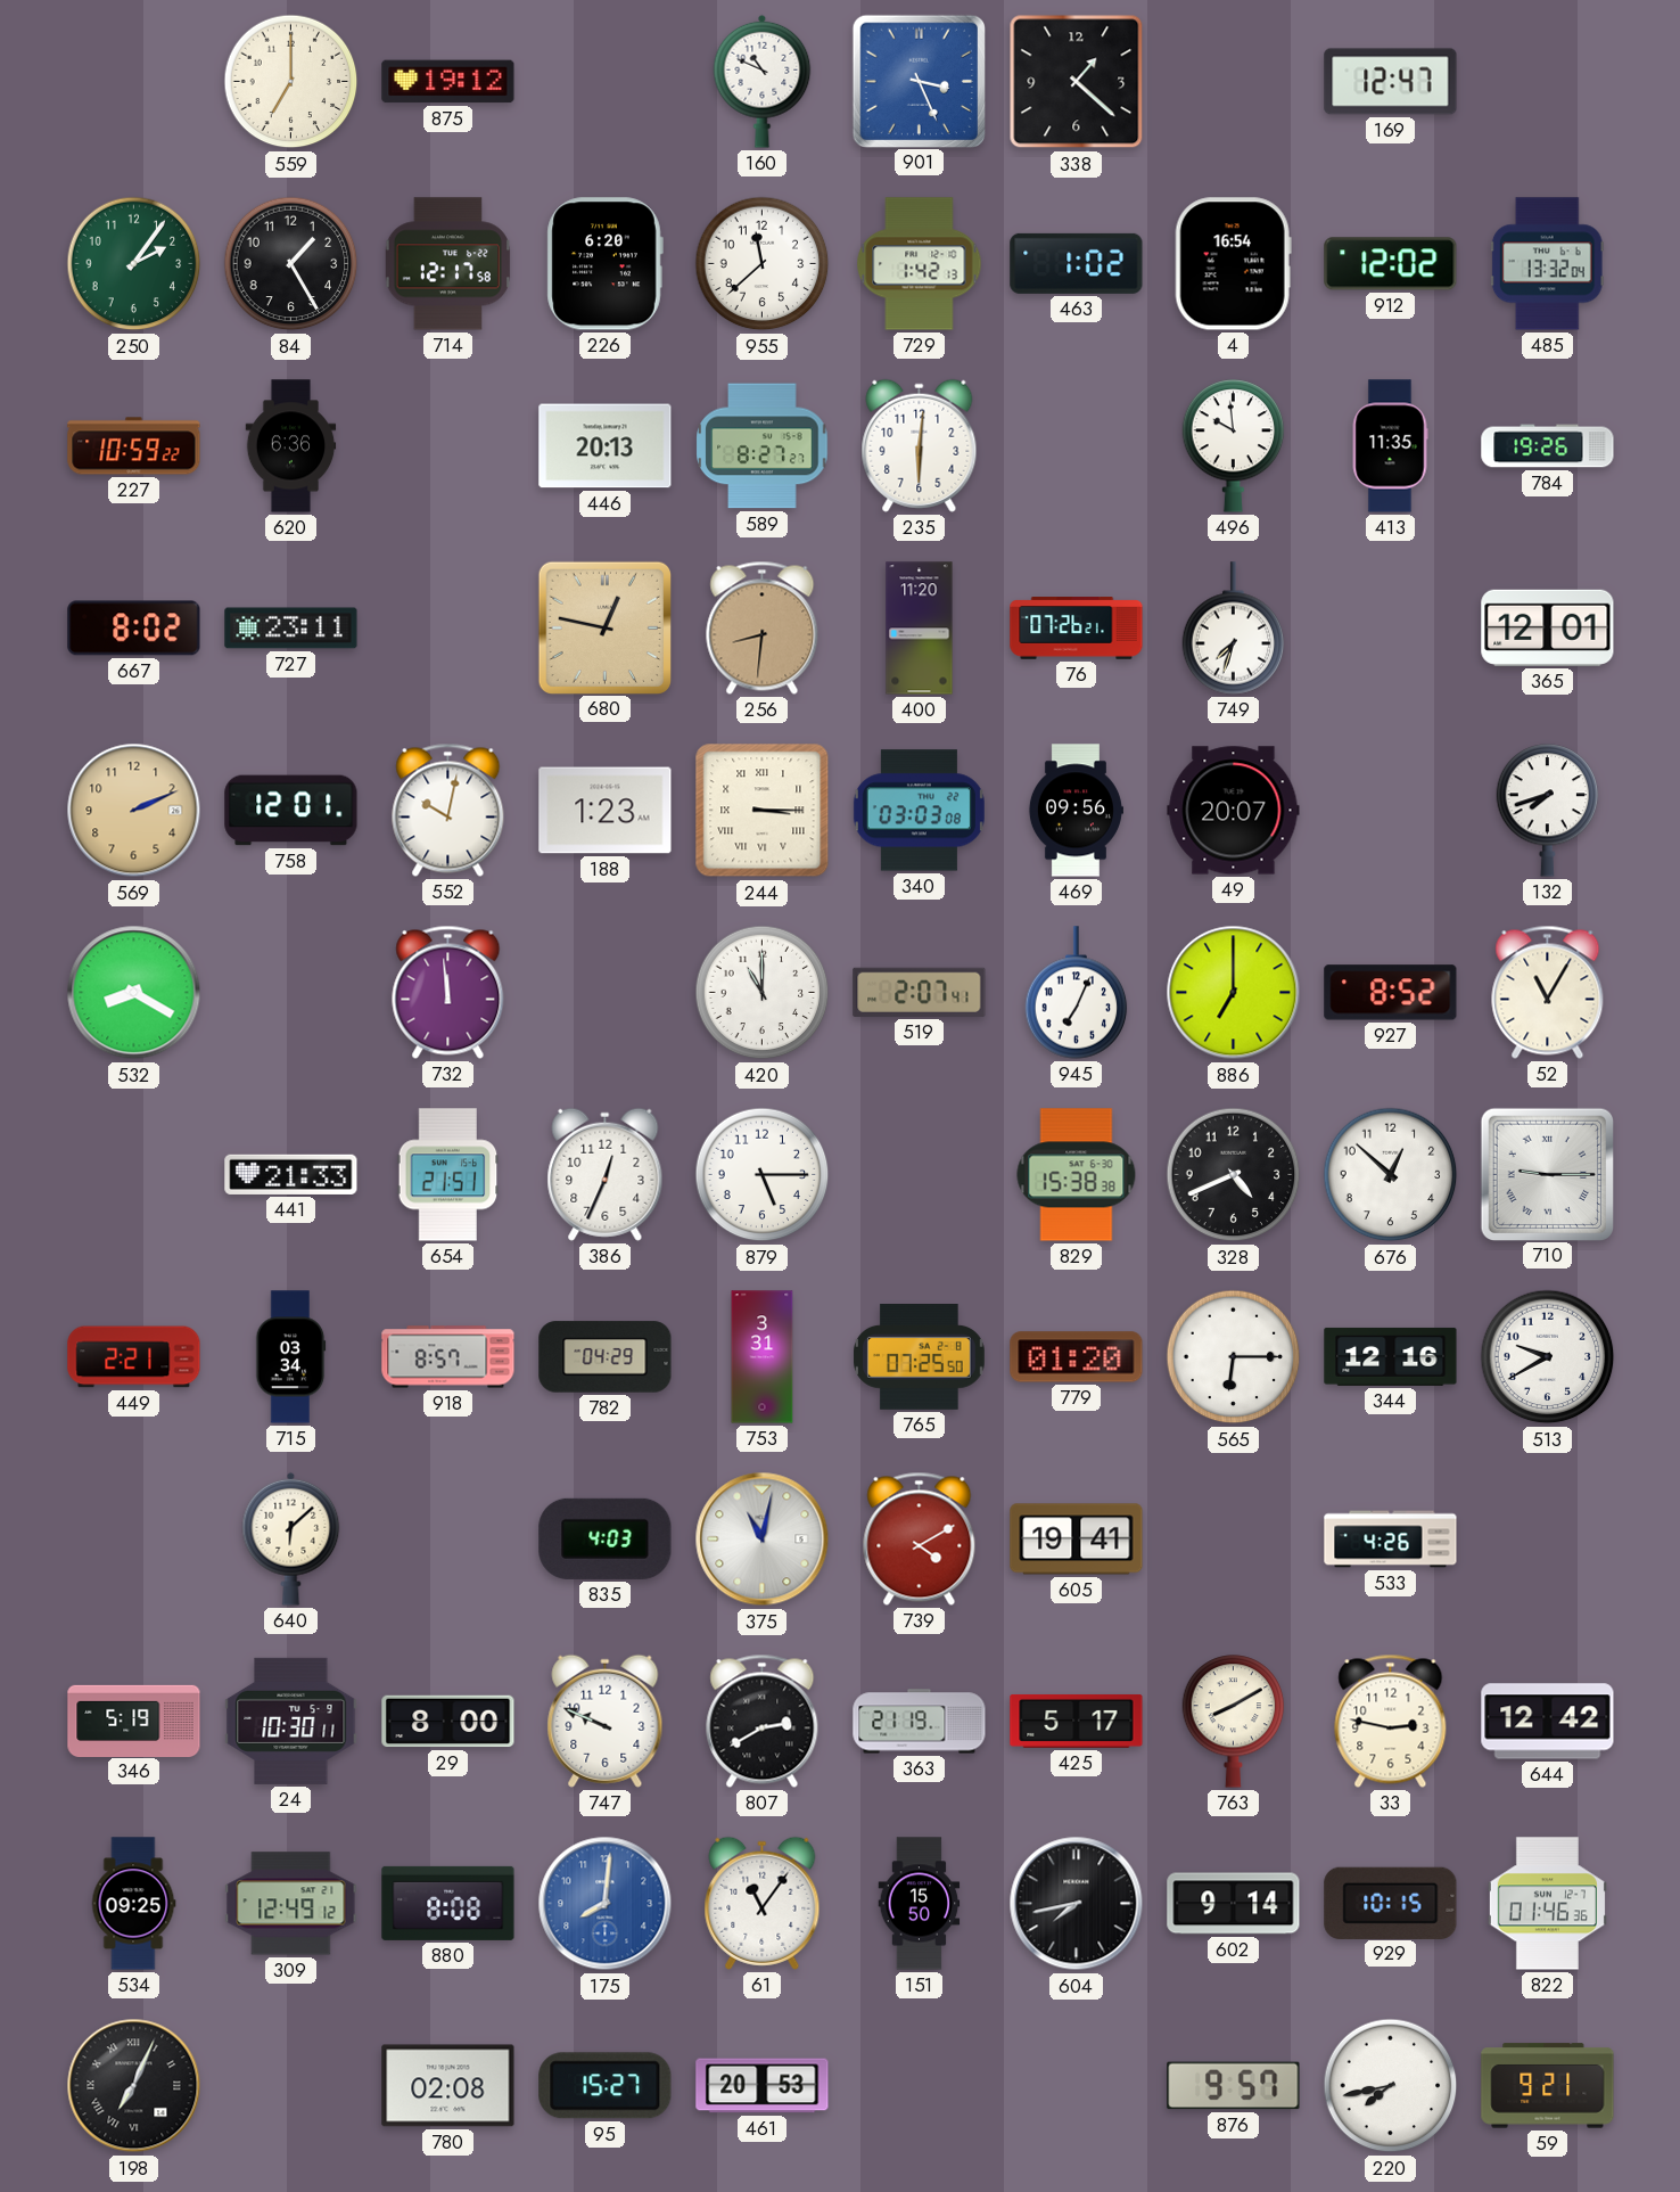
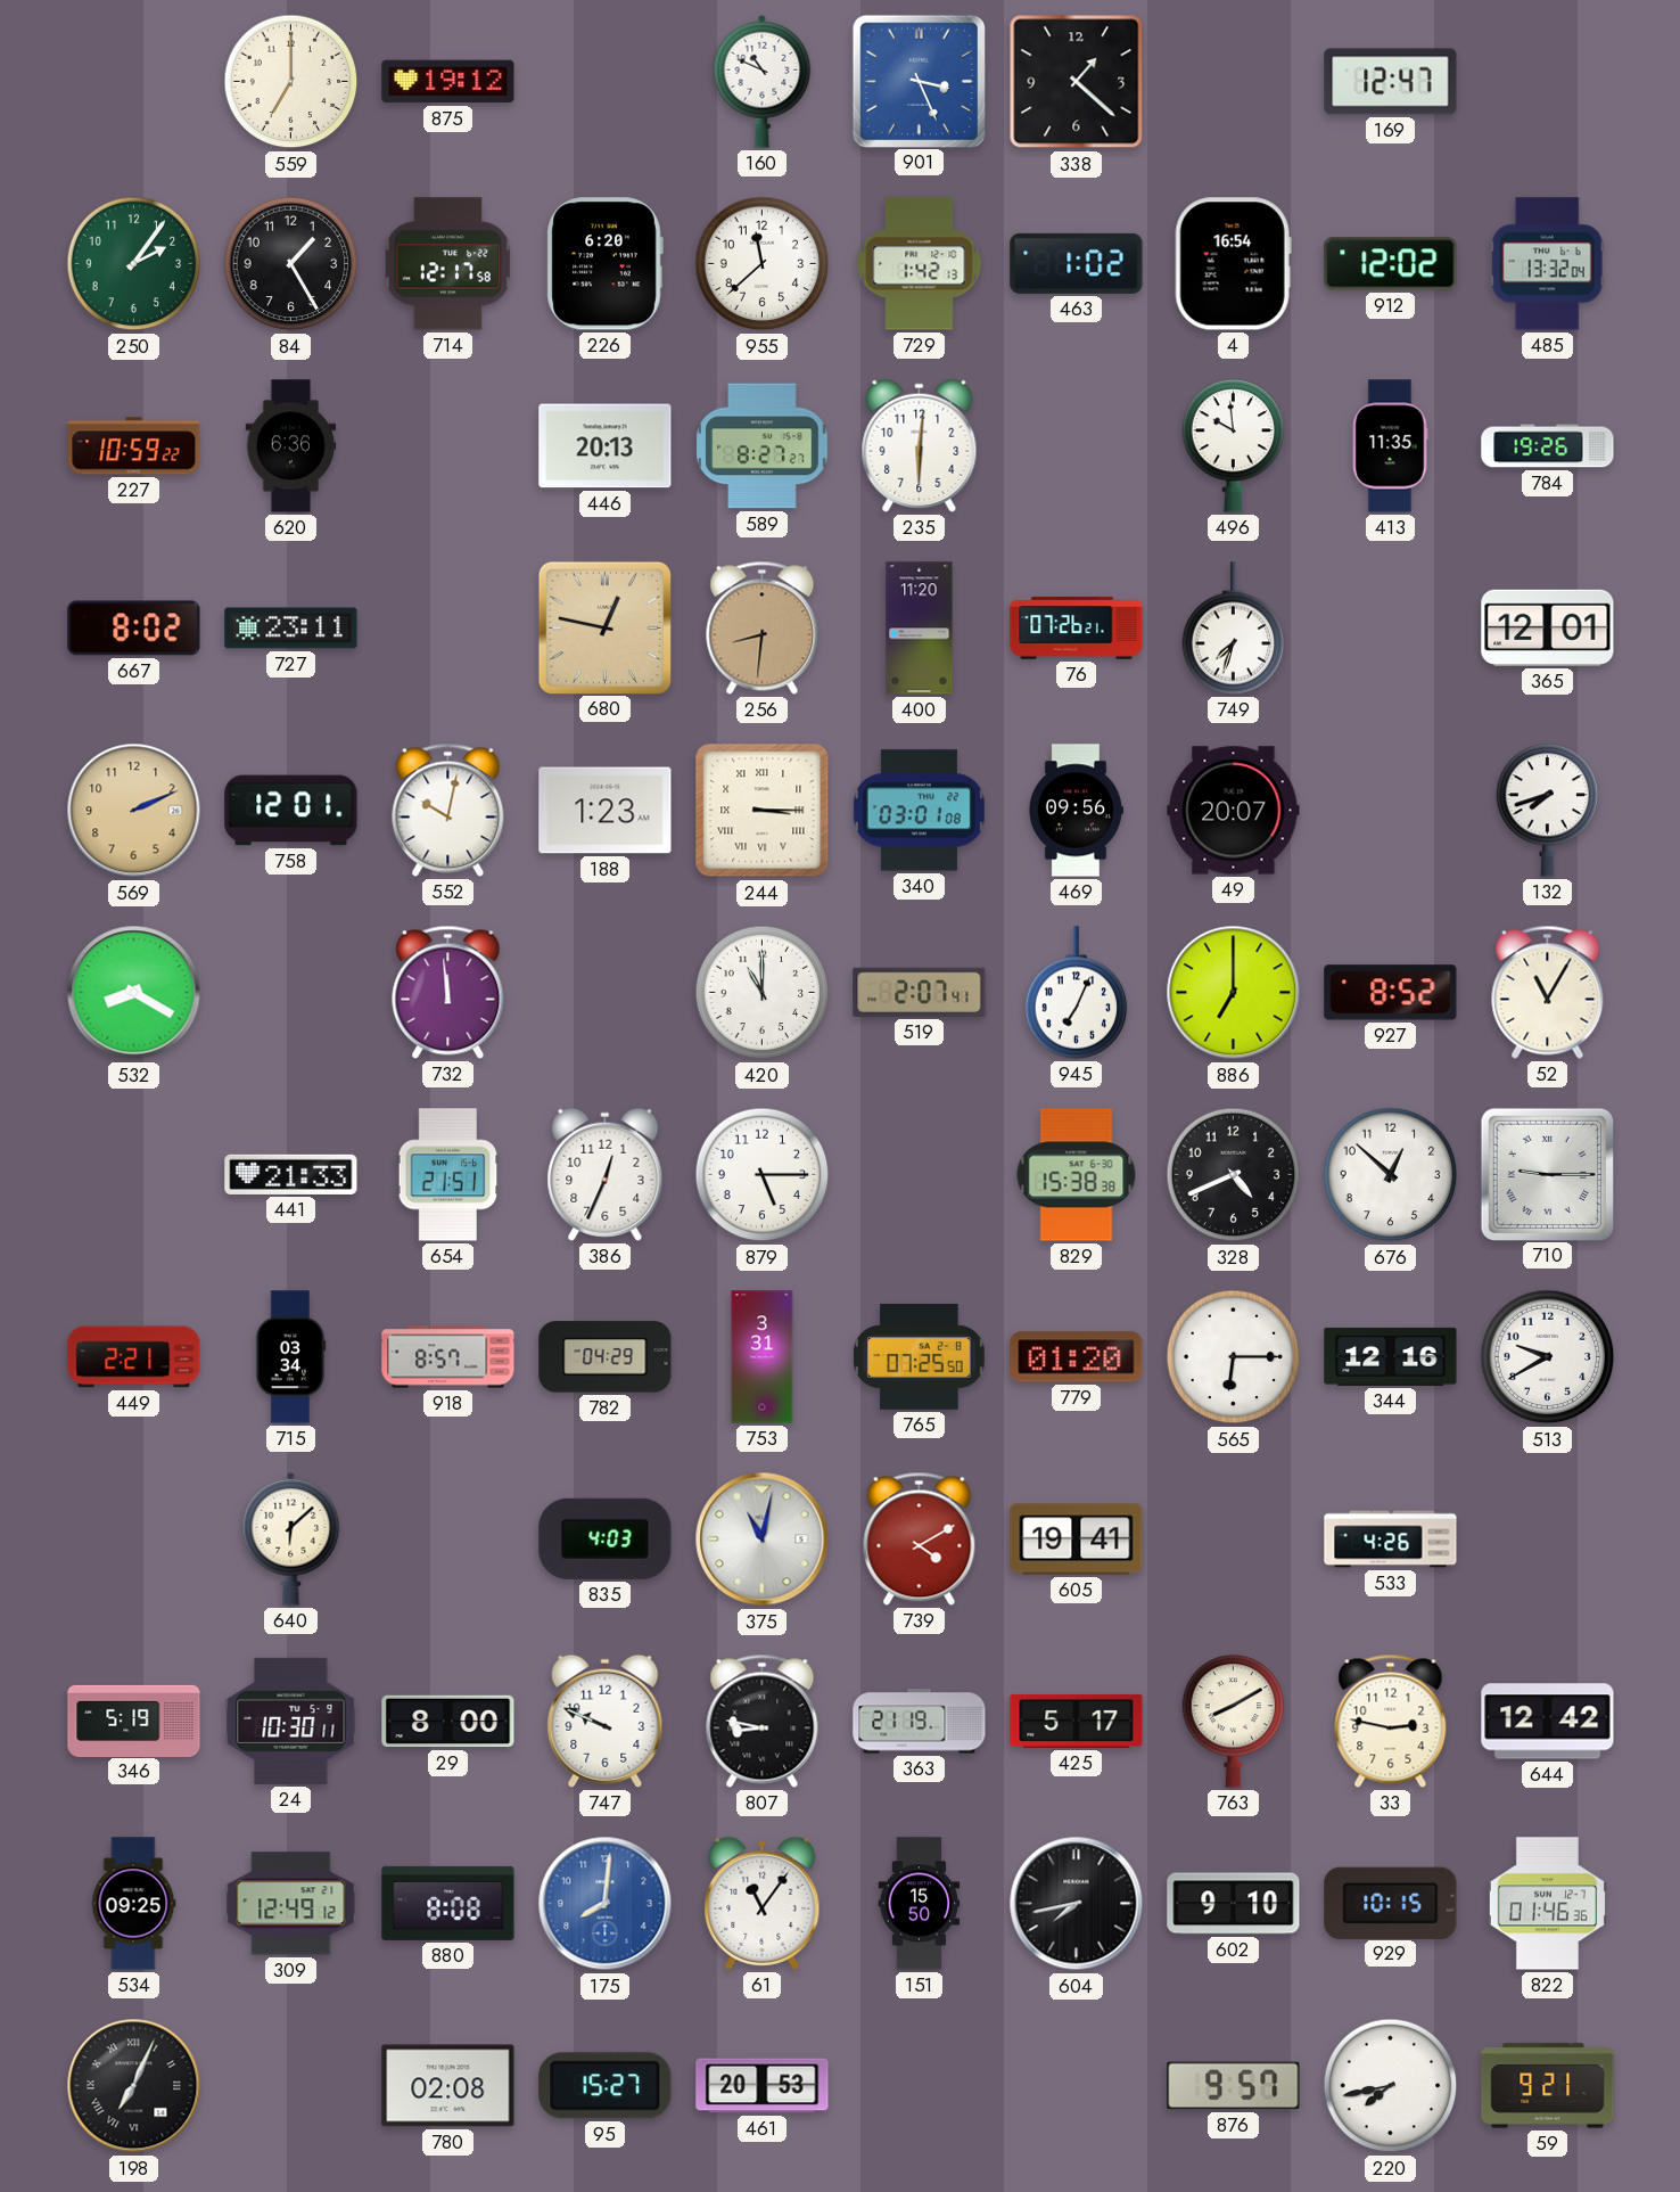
340: 03:03 -> 03:01
807: 2:40 -> 8:47
602: 9:14 -> 9:10
